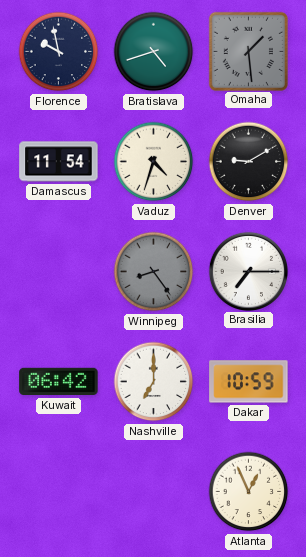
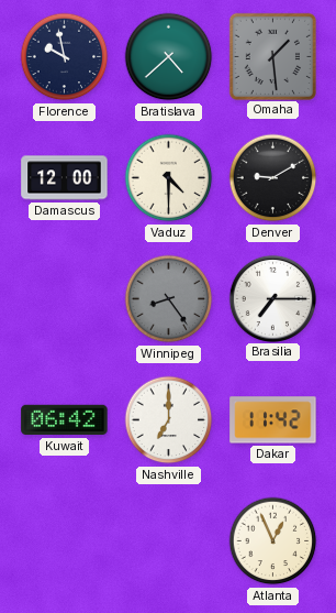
Bratislava: 4:42 -> 4:38
Damascus: 11:54 -> 12:00
Vaduz: 4:33 -> 4:30
Dakar: 10:59 -> 11:42
